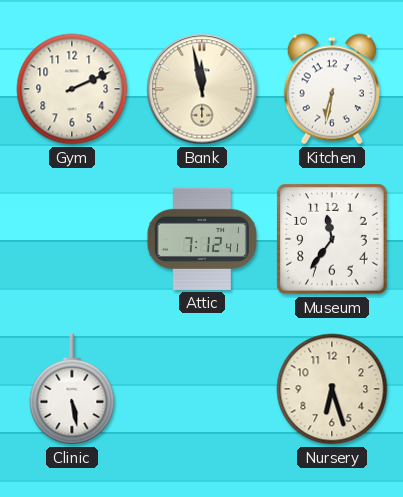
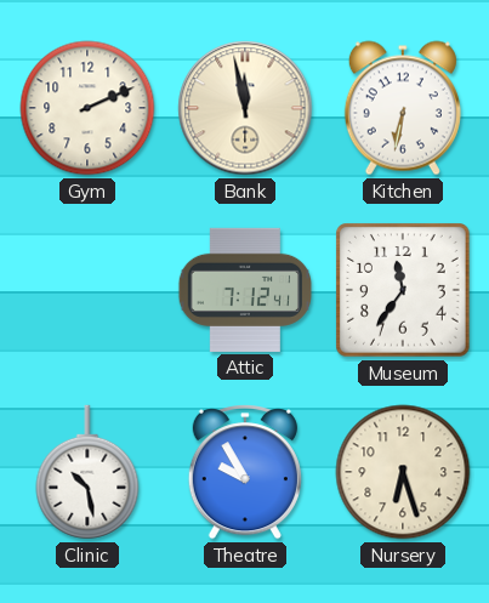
Clinic: 5:28 -> 10:28
Theatre: none -> 9:55
